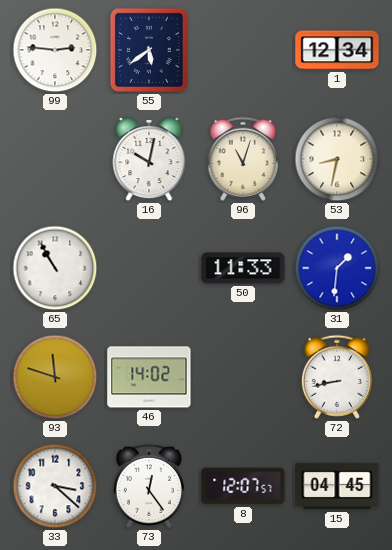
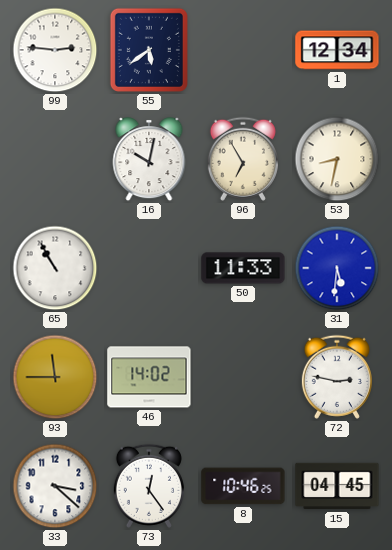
96: 11:03 -> 6:55
31: 1:31 -> 5:31
93: 11:48 -> 11:45
72: 8:43 -> 2:47
8: 12:07 -> 10:46
